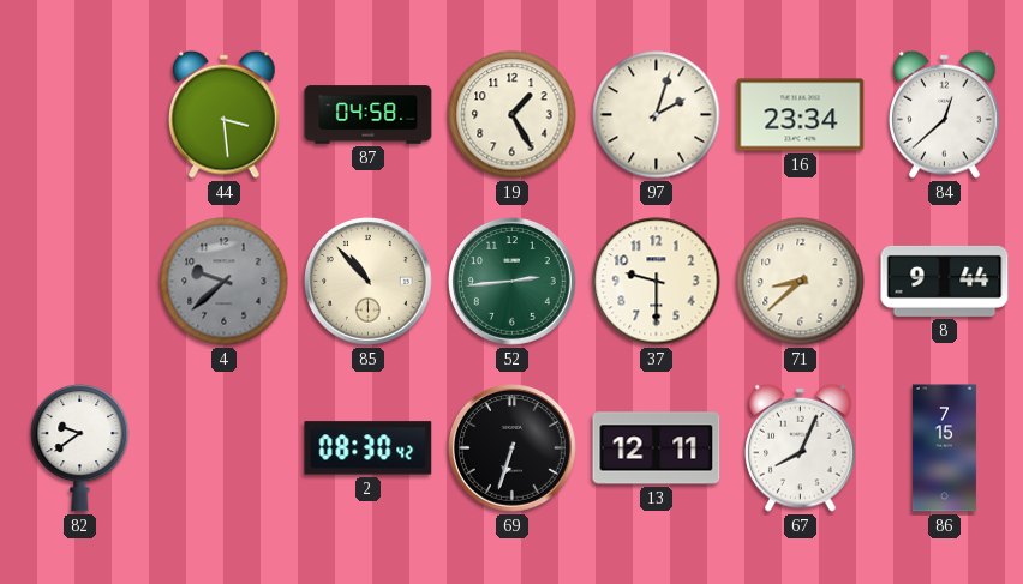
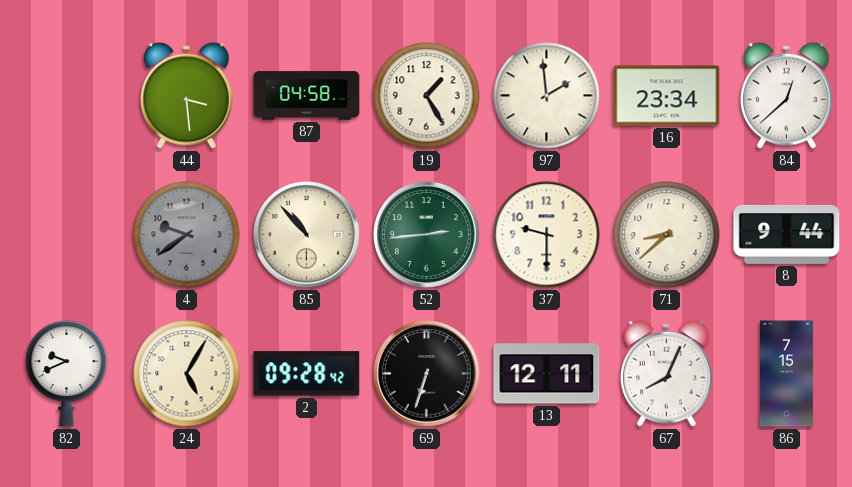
97: 2:03 -> 1:59
4: 9:38 -> 9:39
82: 9:39 -> 9:41
24: none -> 5:05
2: 08:30 -> 09:28
